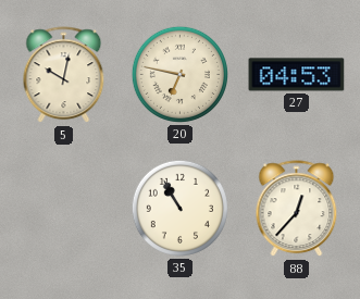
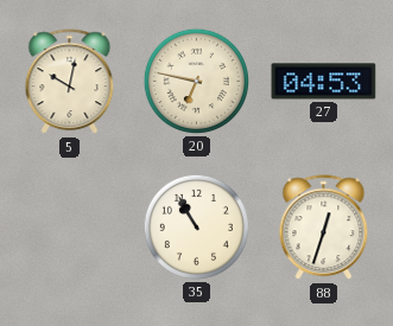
88: 12:37 -> 12:33
